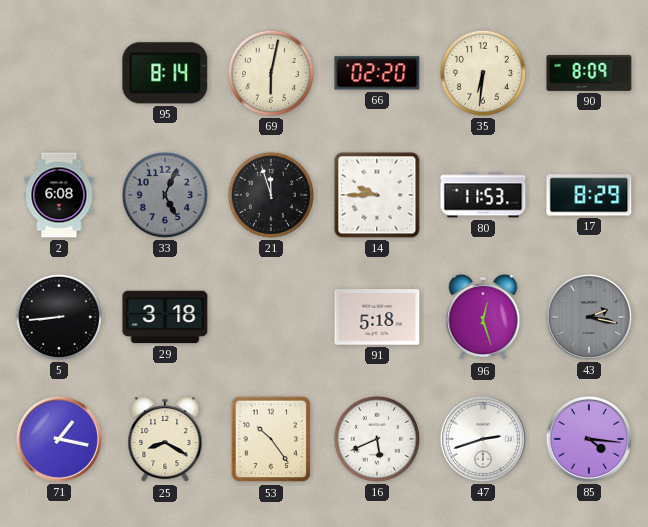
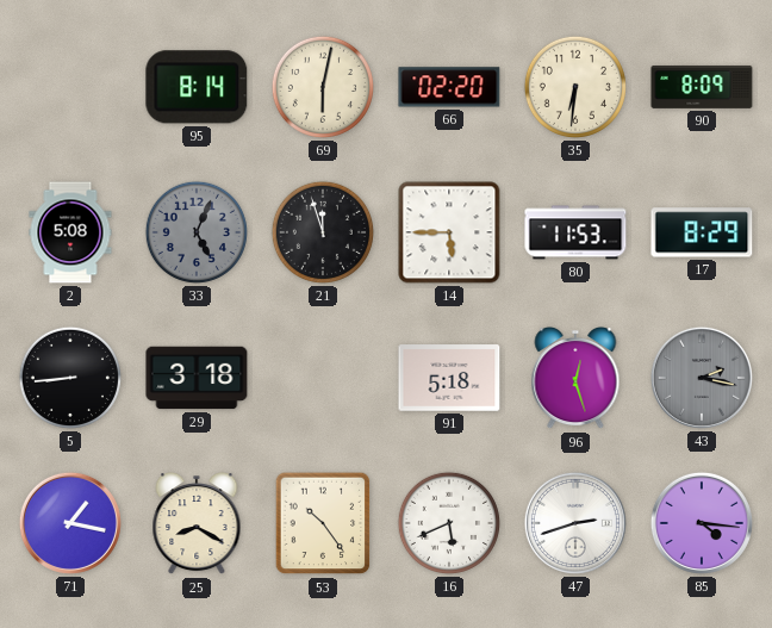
2: 6:08 -> 5:08
14: 9:45 -> 5:45
